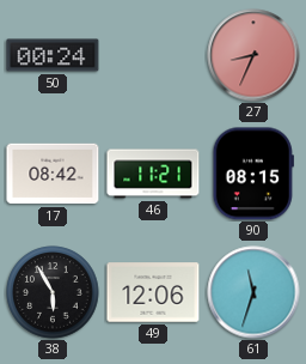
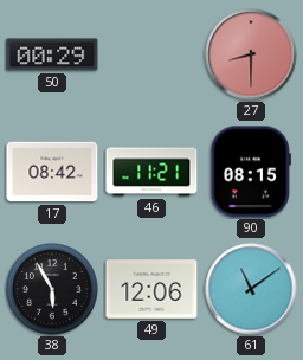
50: 00:24 -> 00:29
27: 8:34 -> 8:30
61: 11:33 -> 11:09
